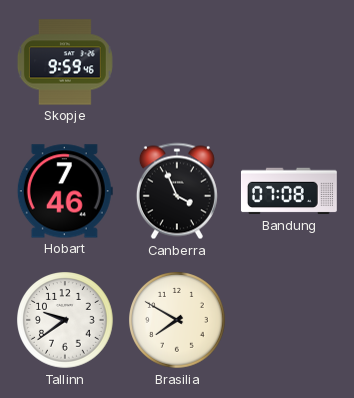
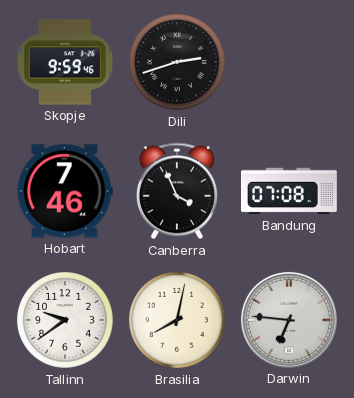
Dili: none -> 2:42
Brasilia: 7:50 -> 8:02
Darwin: none -> 6:46
